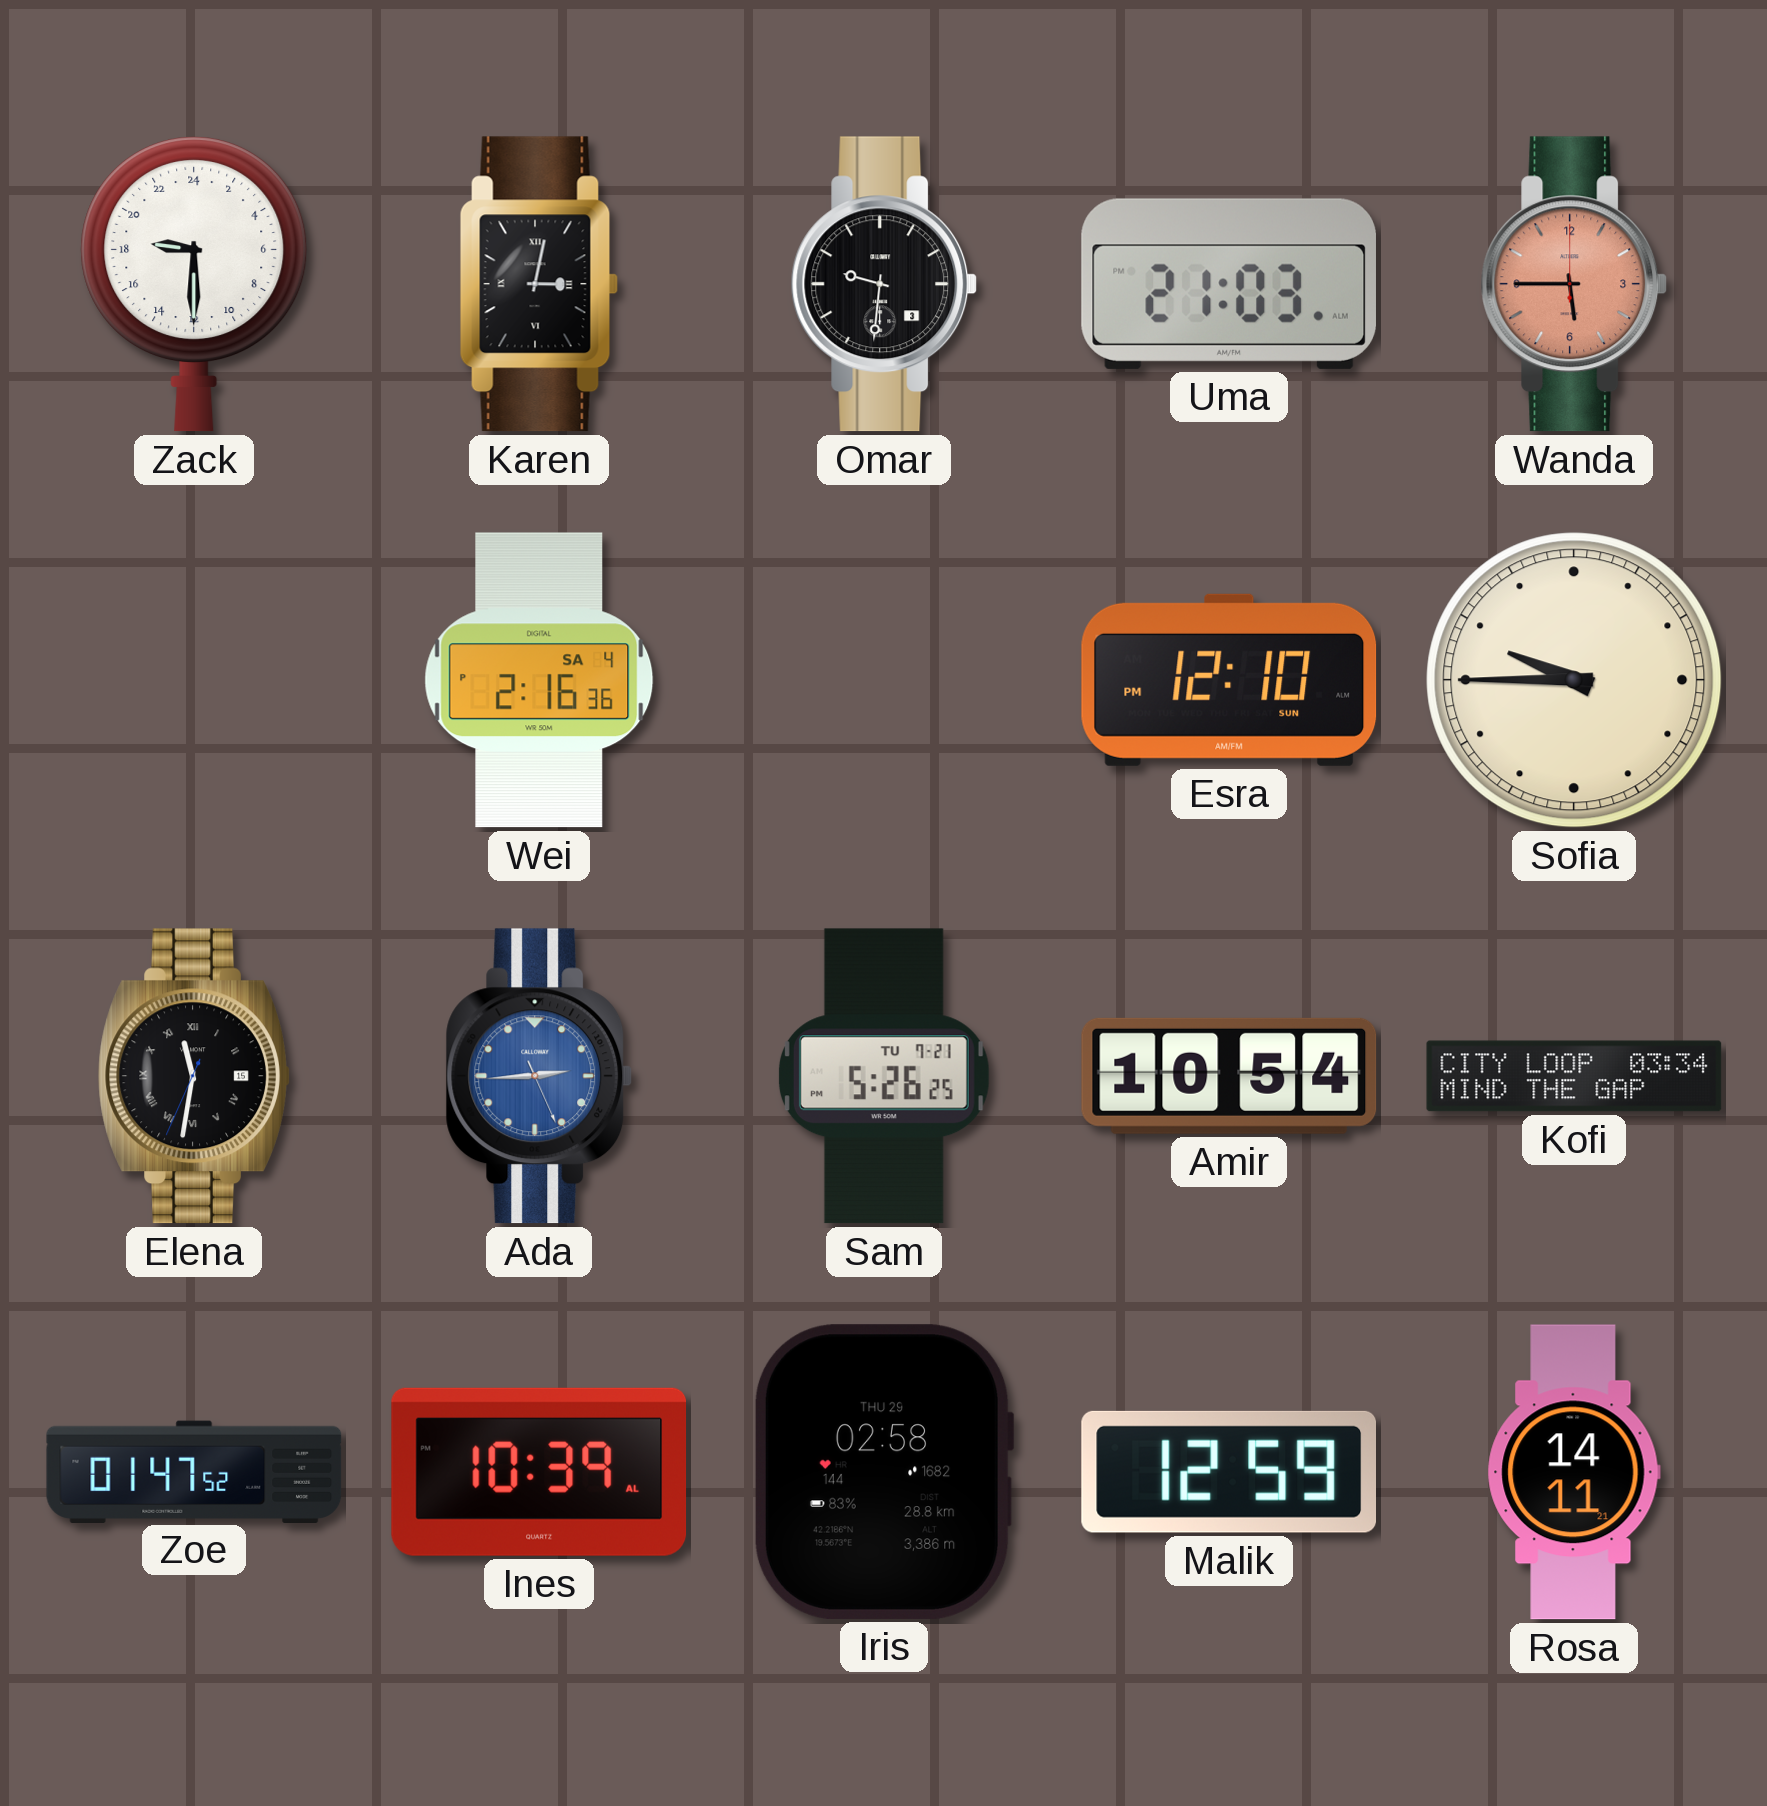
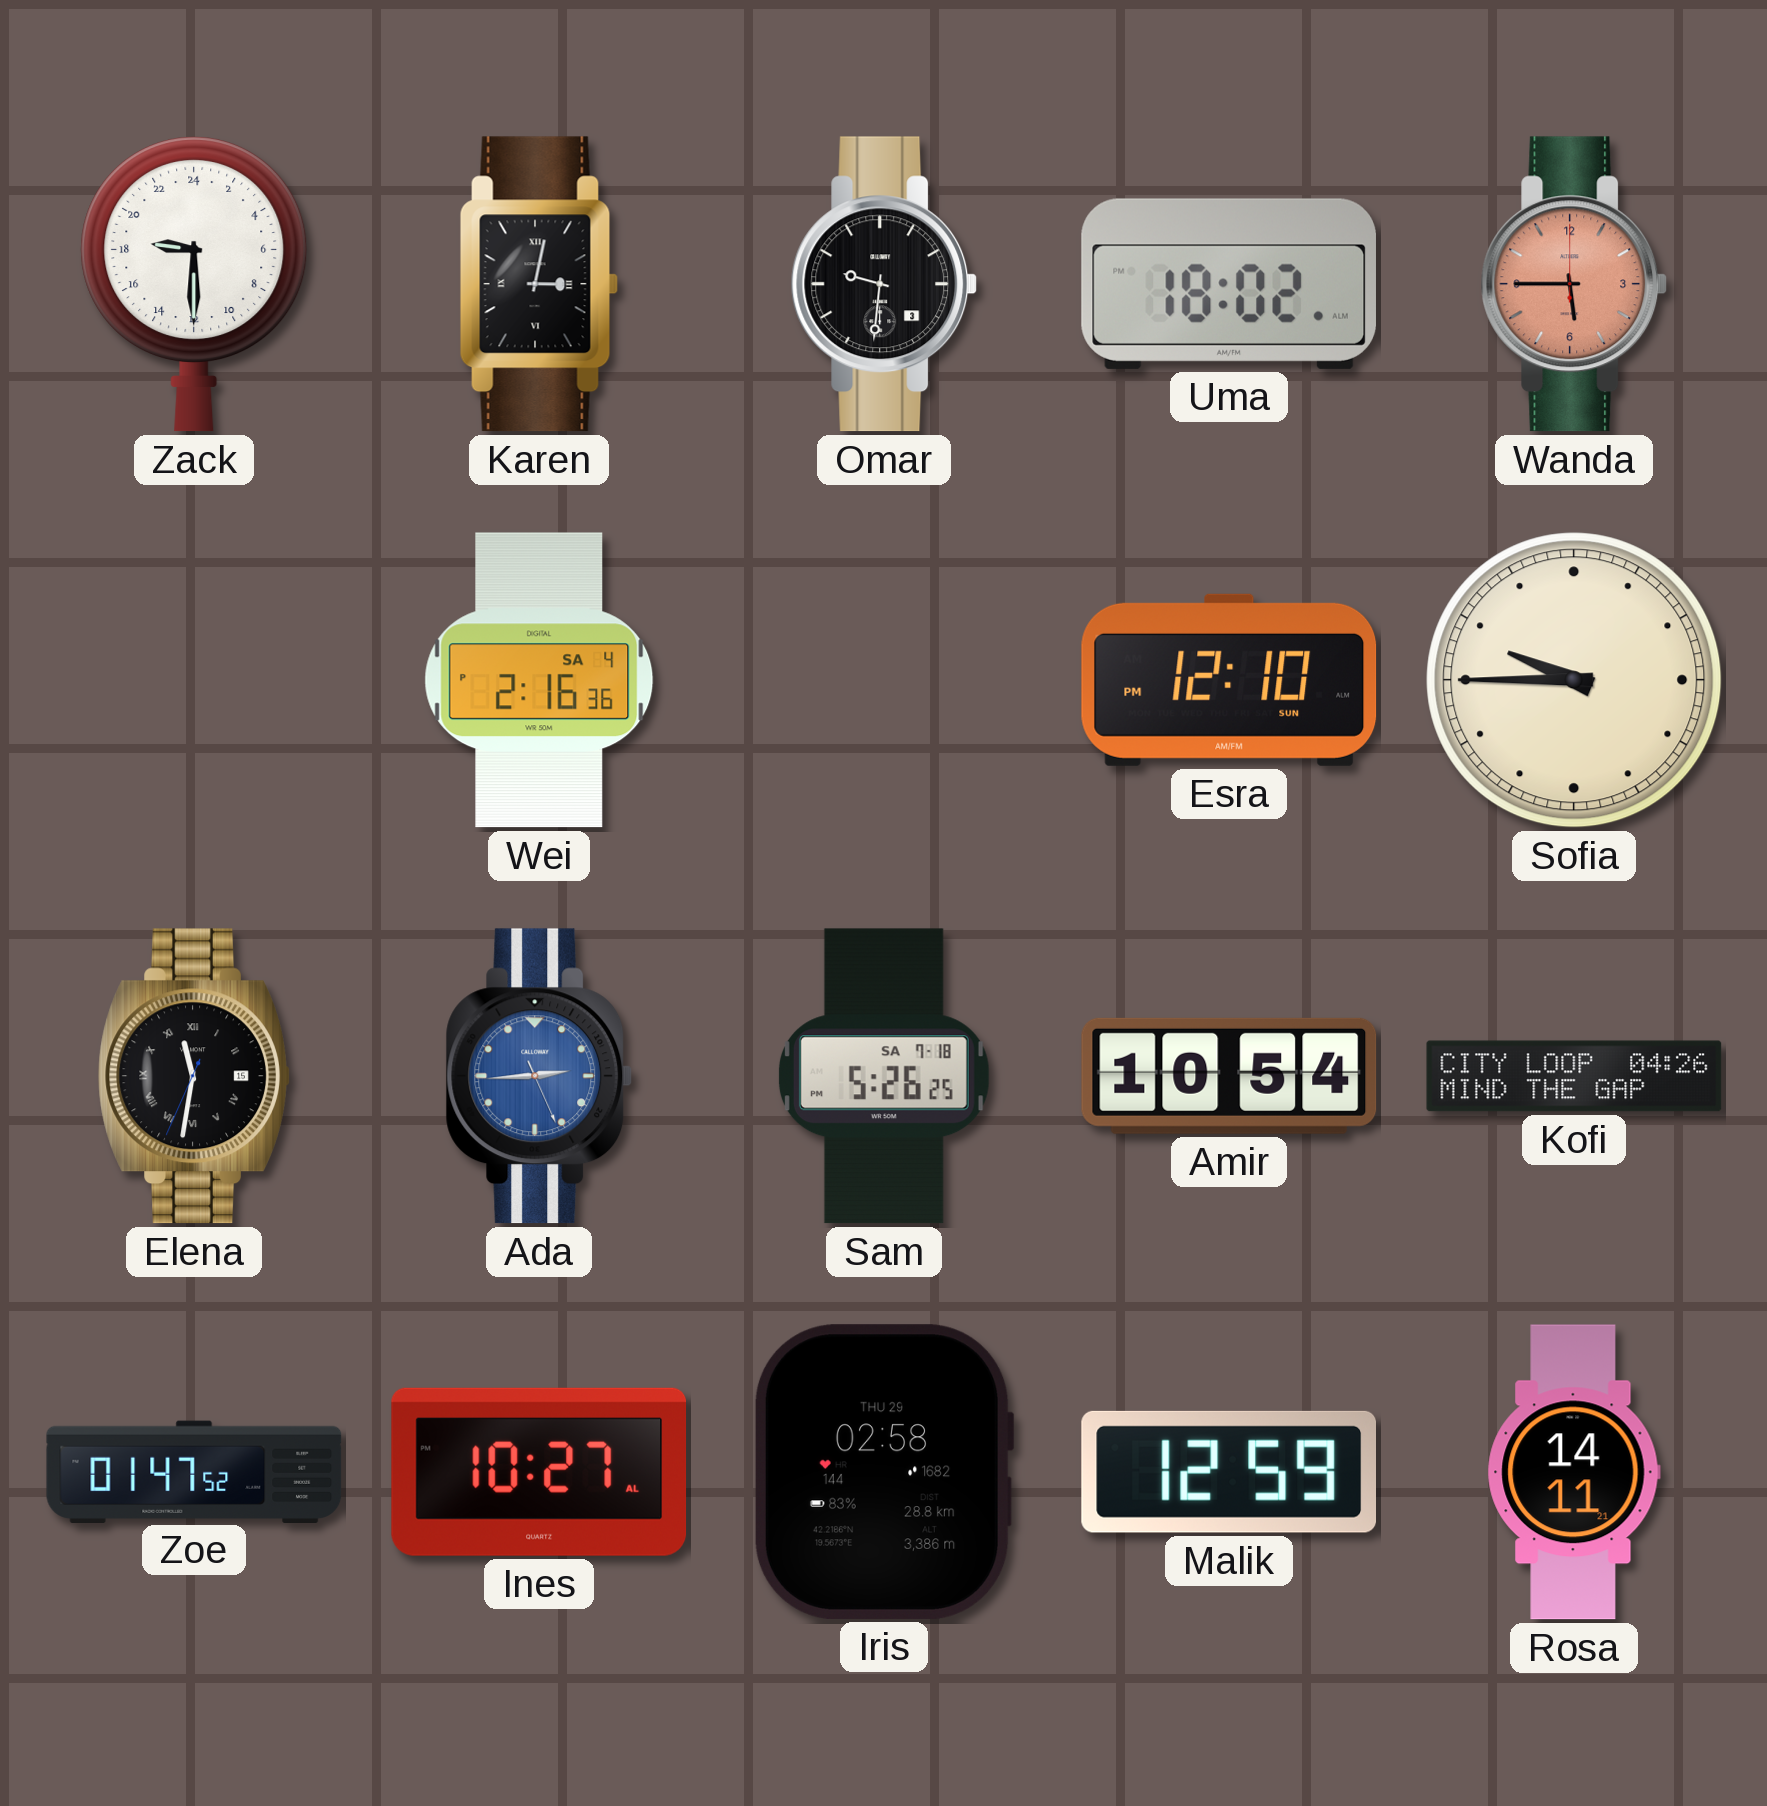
Uma: 21:03 -> 18:02
Sam date: TU 7-21 -> SA 7-18
Kofi: 03:34 -> 04:26
Ines: 10:39 -> 10:27
